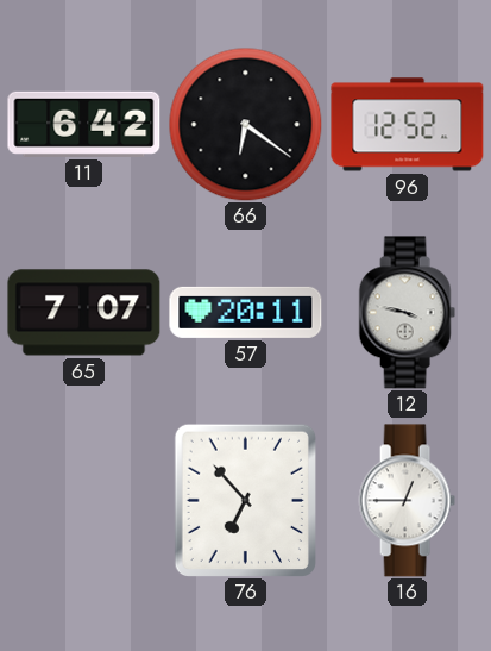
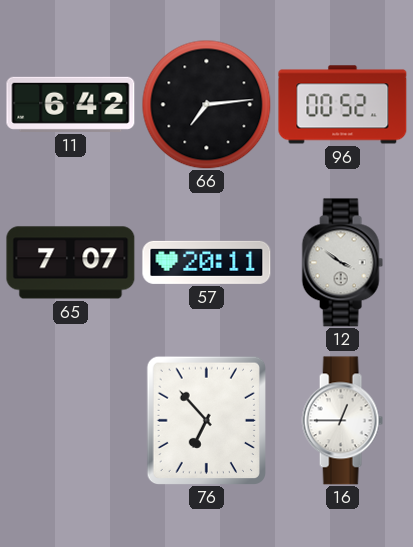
66: 6:21 -> 7:14
96: 12:52 -> 00:52
12: 3:47 -> 3:51
